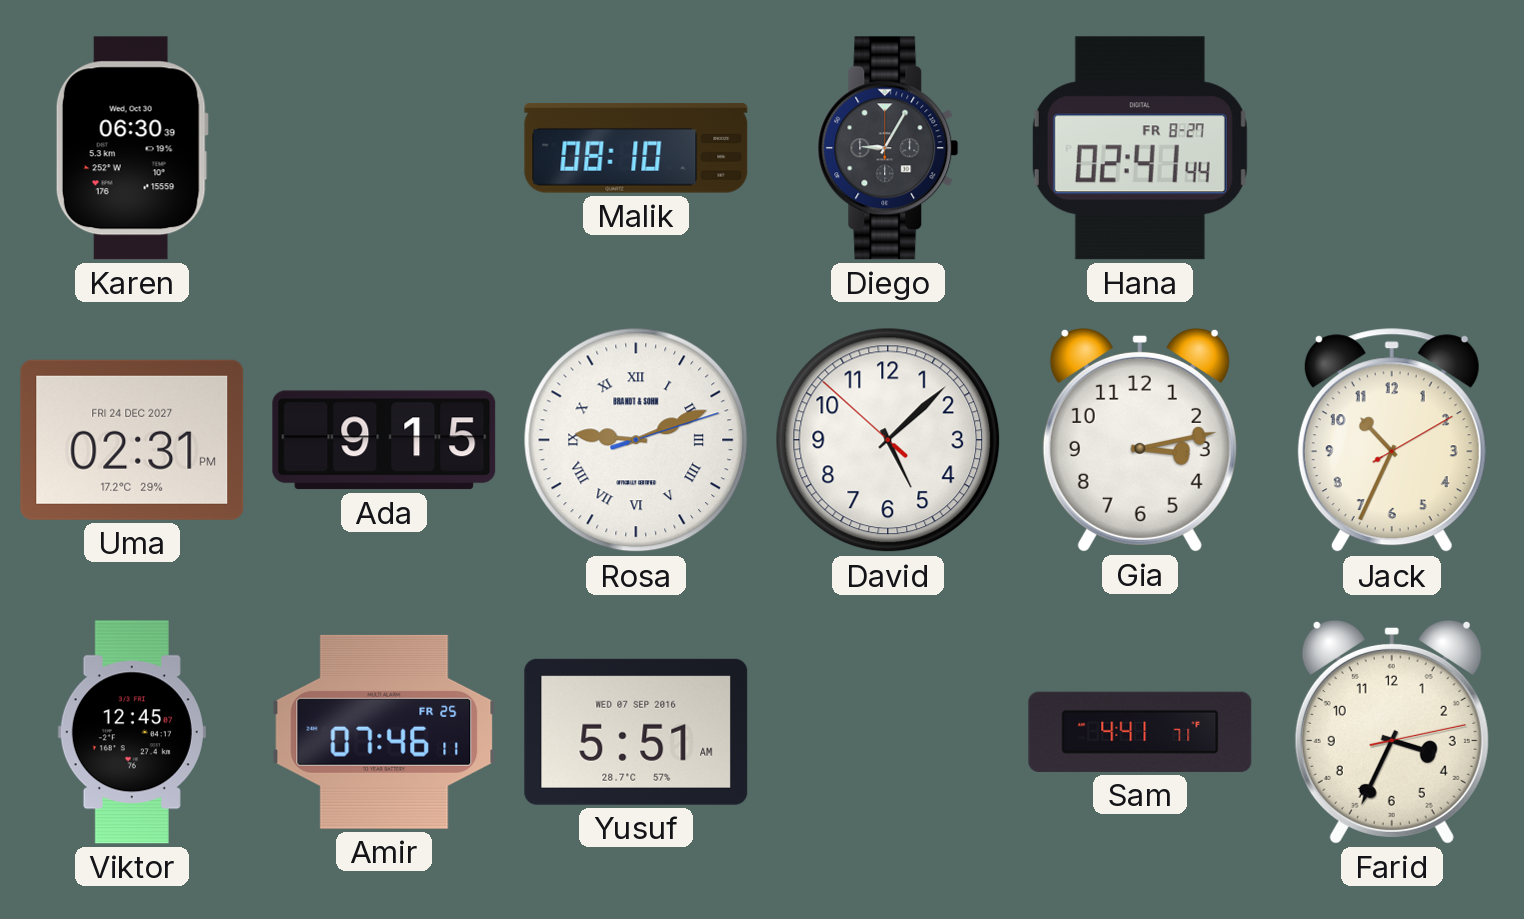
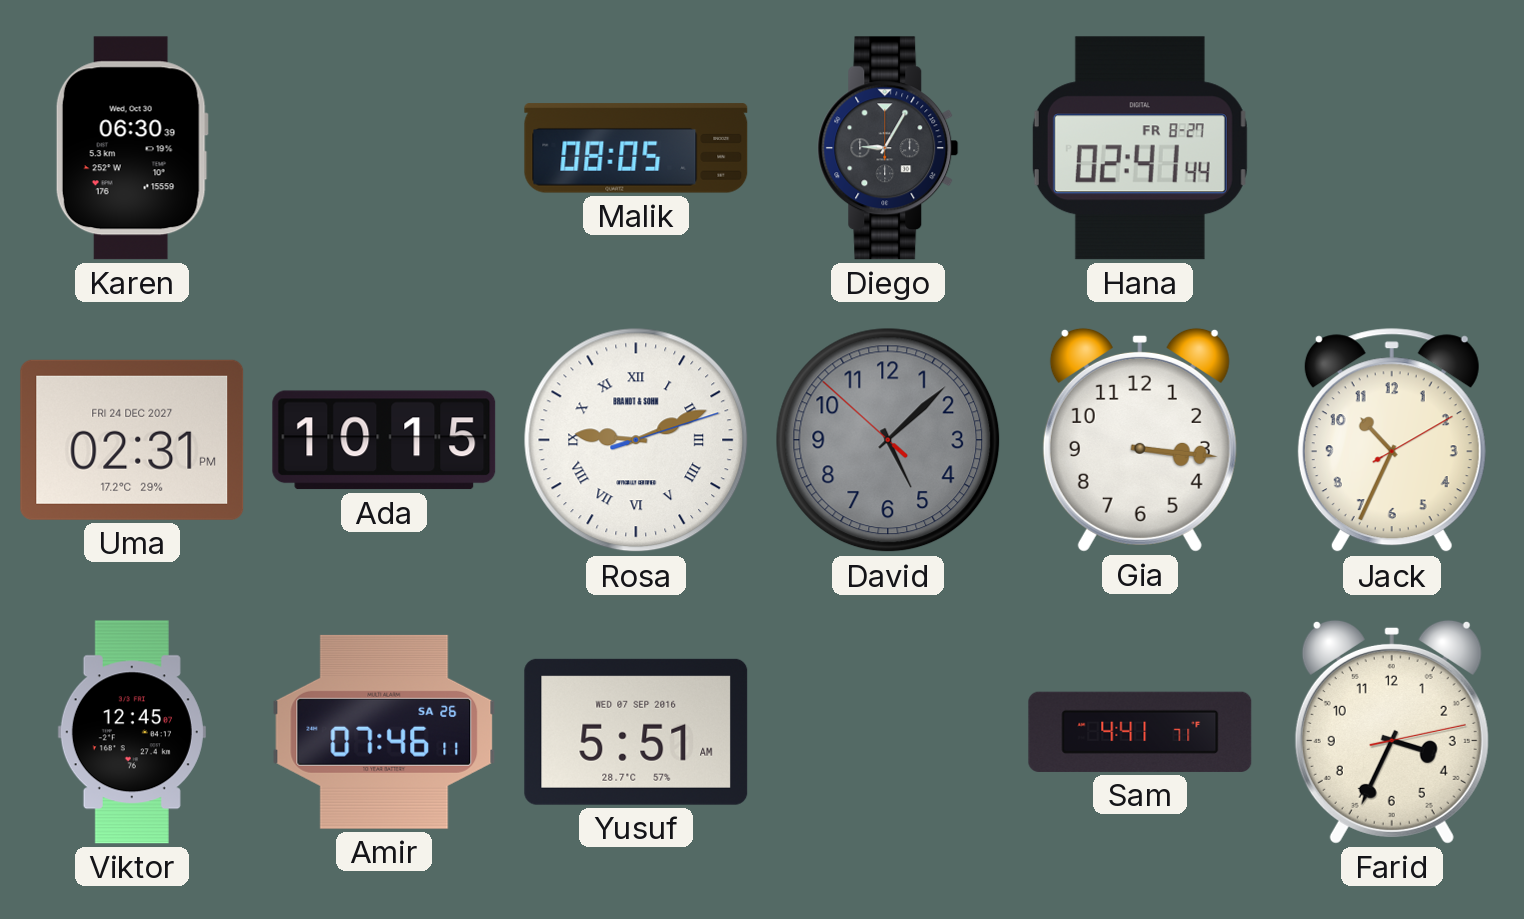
Malik: 08:10 -> 08:05
Ada: 9:15 -> 10:15
David dial: white -> grey
Gia: 3:13 -> 3:16
Amir date: FR 25 -> SA 26
